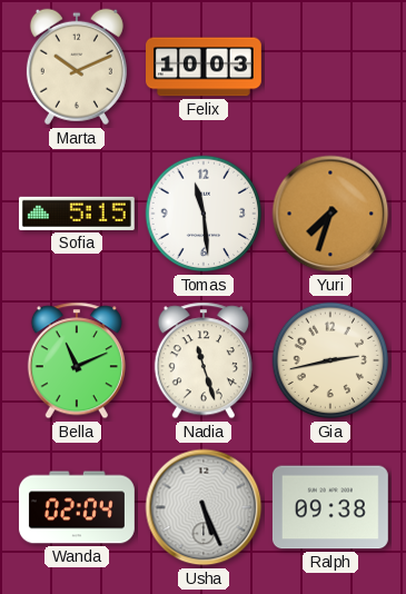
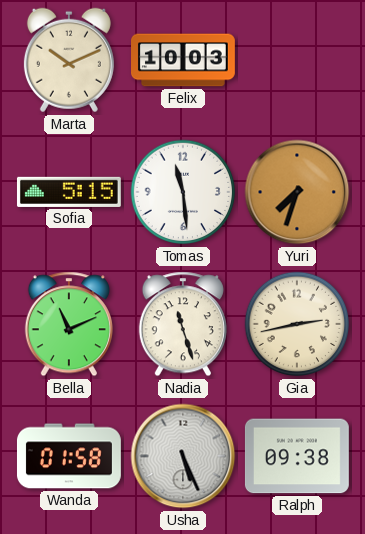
Wanda: 02:04 -> 01:58
